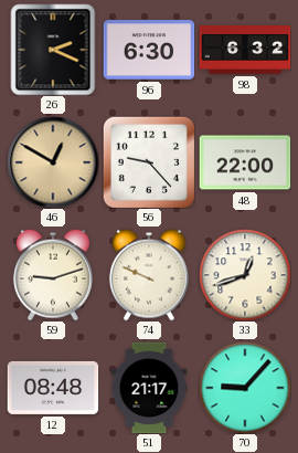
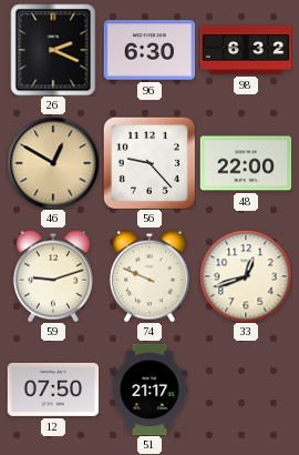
12: 08:48 -> 07:50
70: 9:07 -> none
